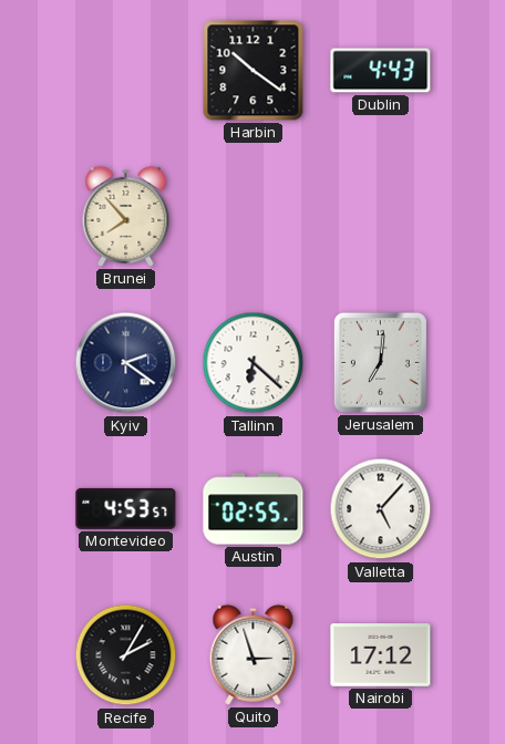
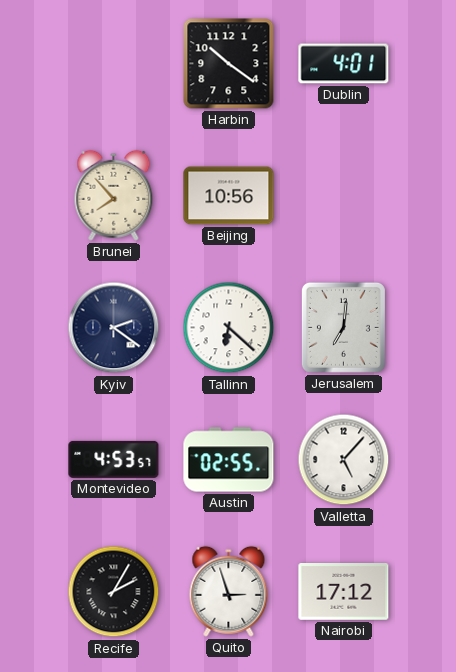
Dublin: 4:43 -> 4:01
Beijing: none -> 10:56
